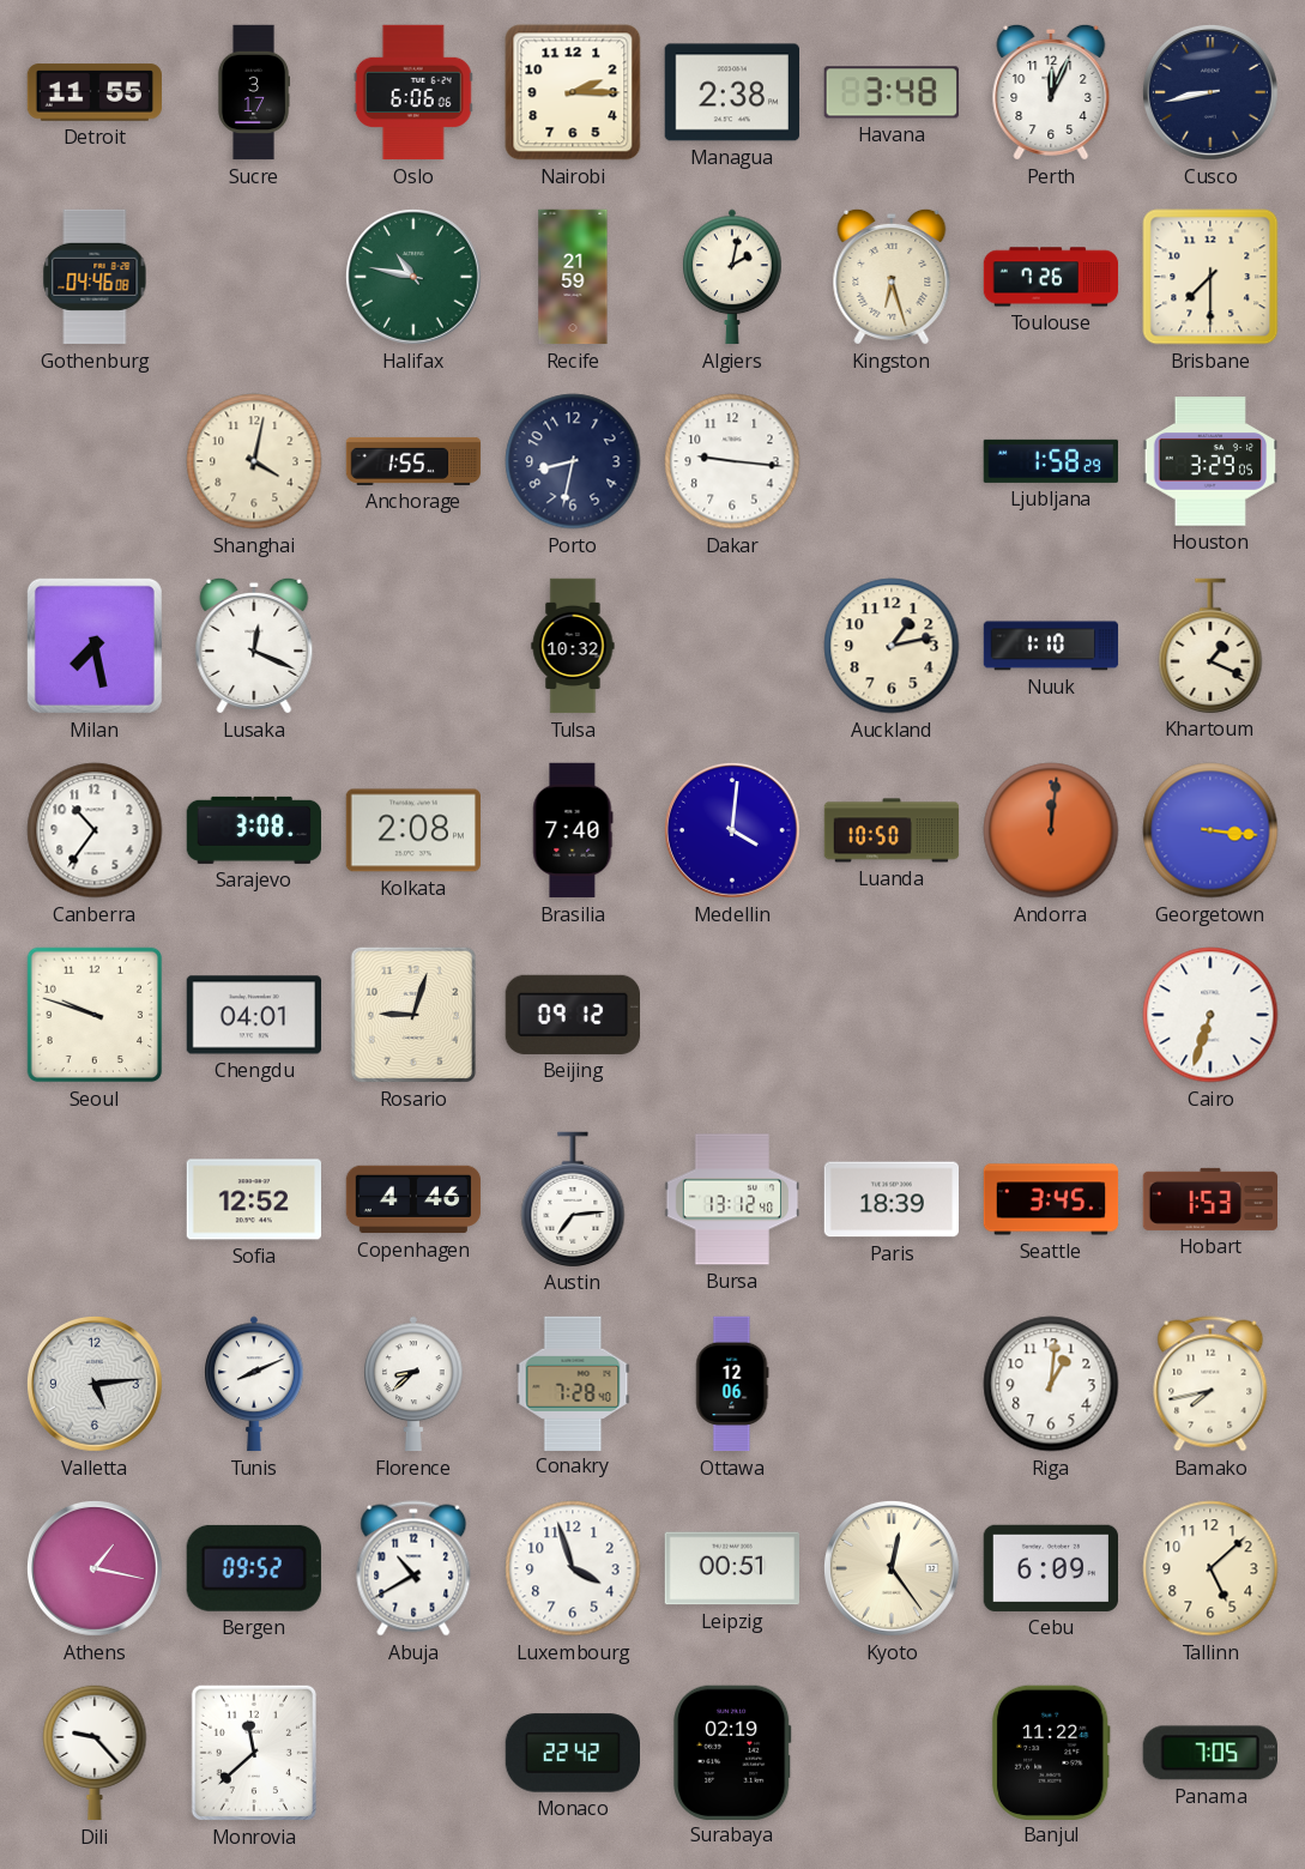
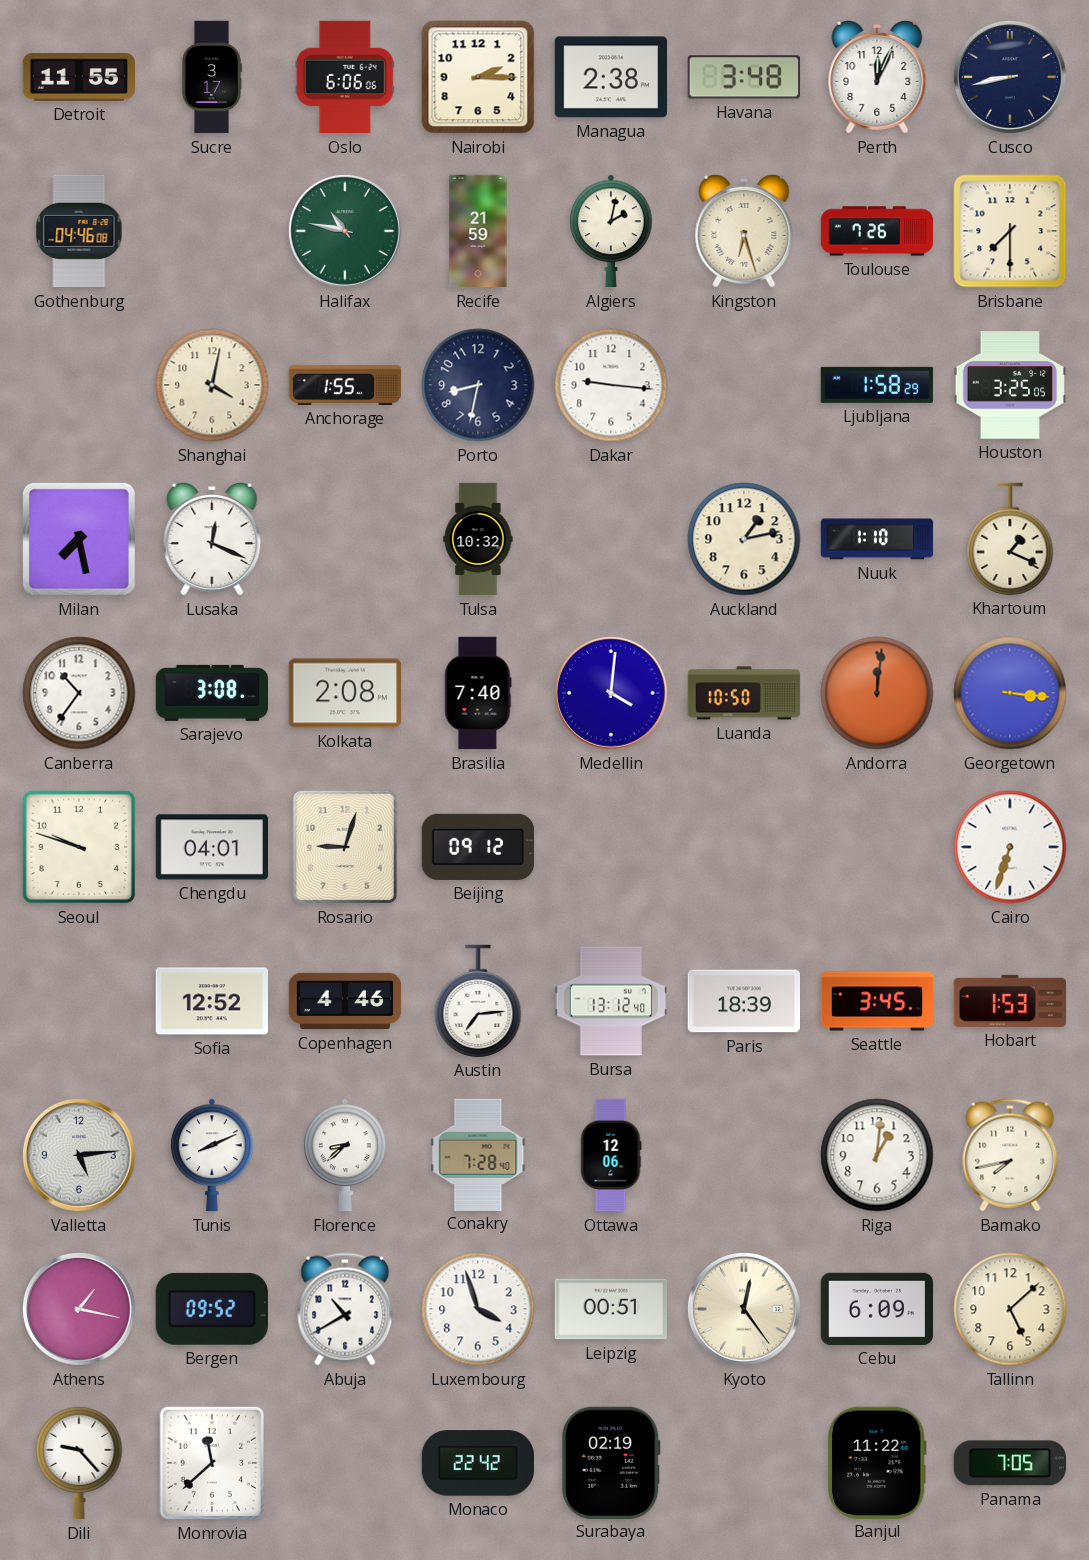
Houston: 3:29 -> 3:25
